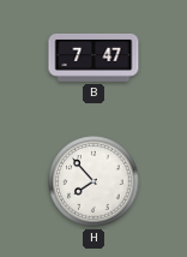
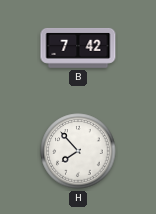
B: 7:47 -> 7:42
